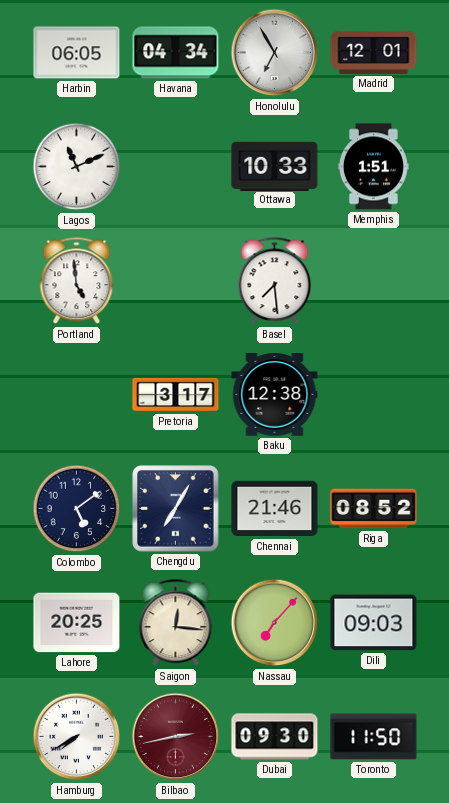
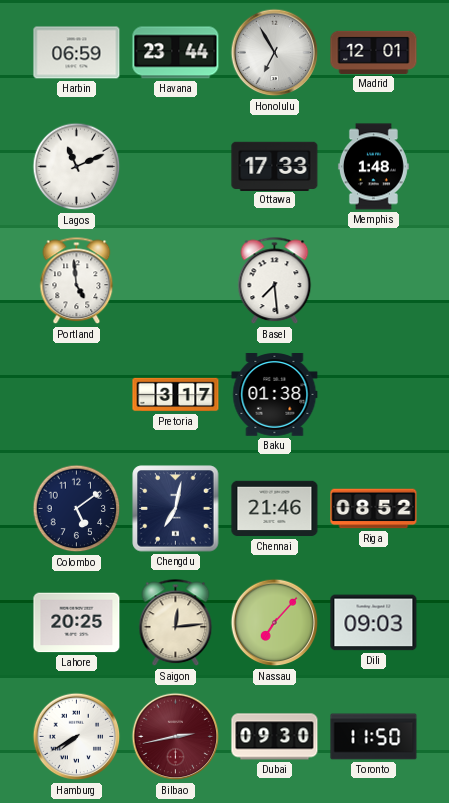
Harbin: 06:05 -> 06:59
Havana: 04:34 -> 23:44
Ottawa: 10:33 -> 17:33
Memphis: 1:51 -> 1:48
Baku: 12:38 -> 01:38
Chengdu: 7:05 -> 7:02
Saigon: 12:16 -> 12:14
